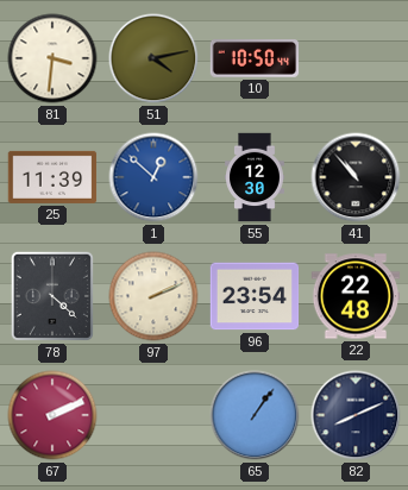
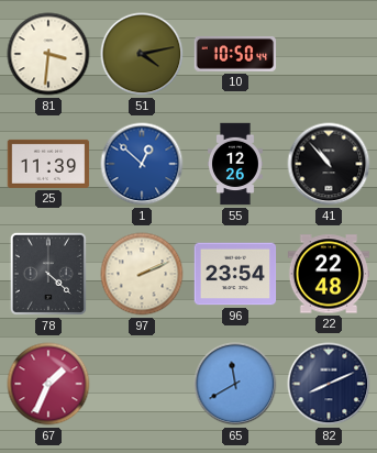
55: 12:30 -> 12:26
67: 2:11 -> 1:34
65: 1:06 -> 11:40
